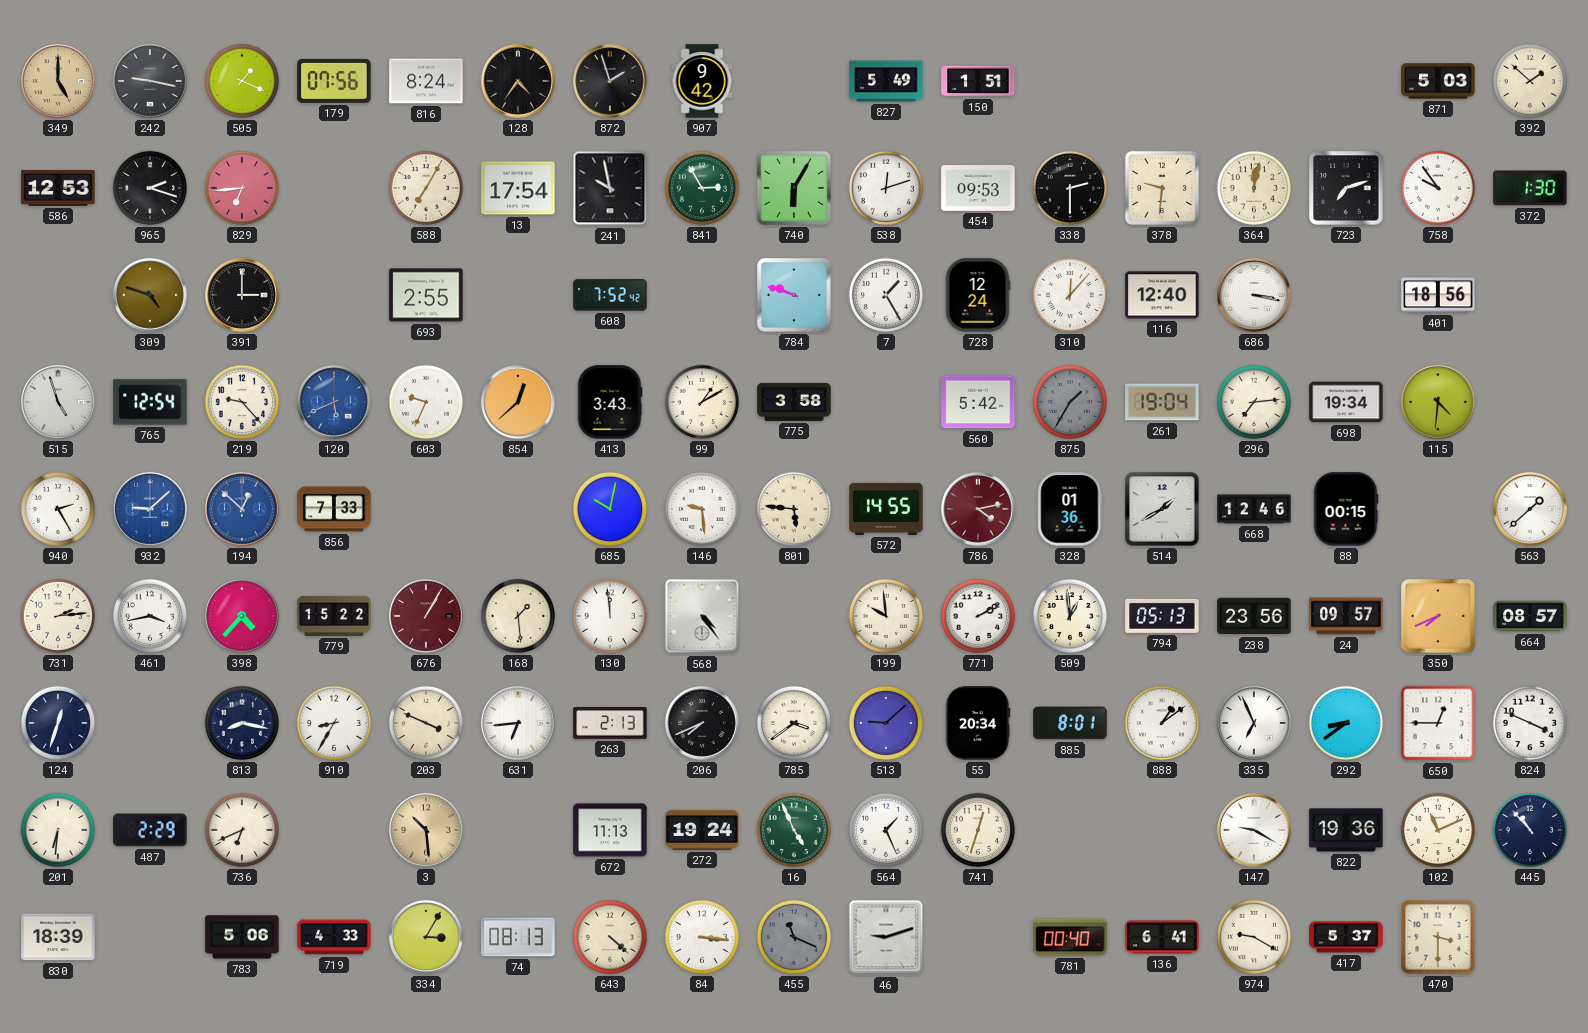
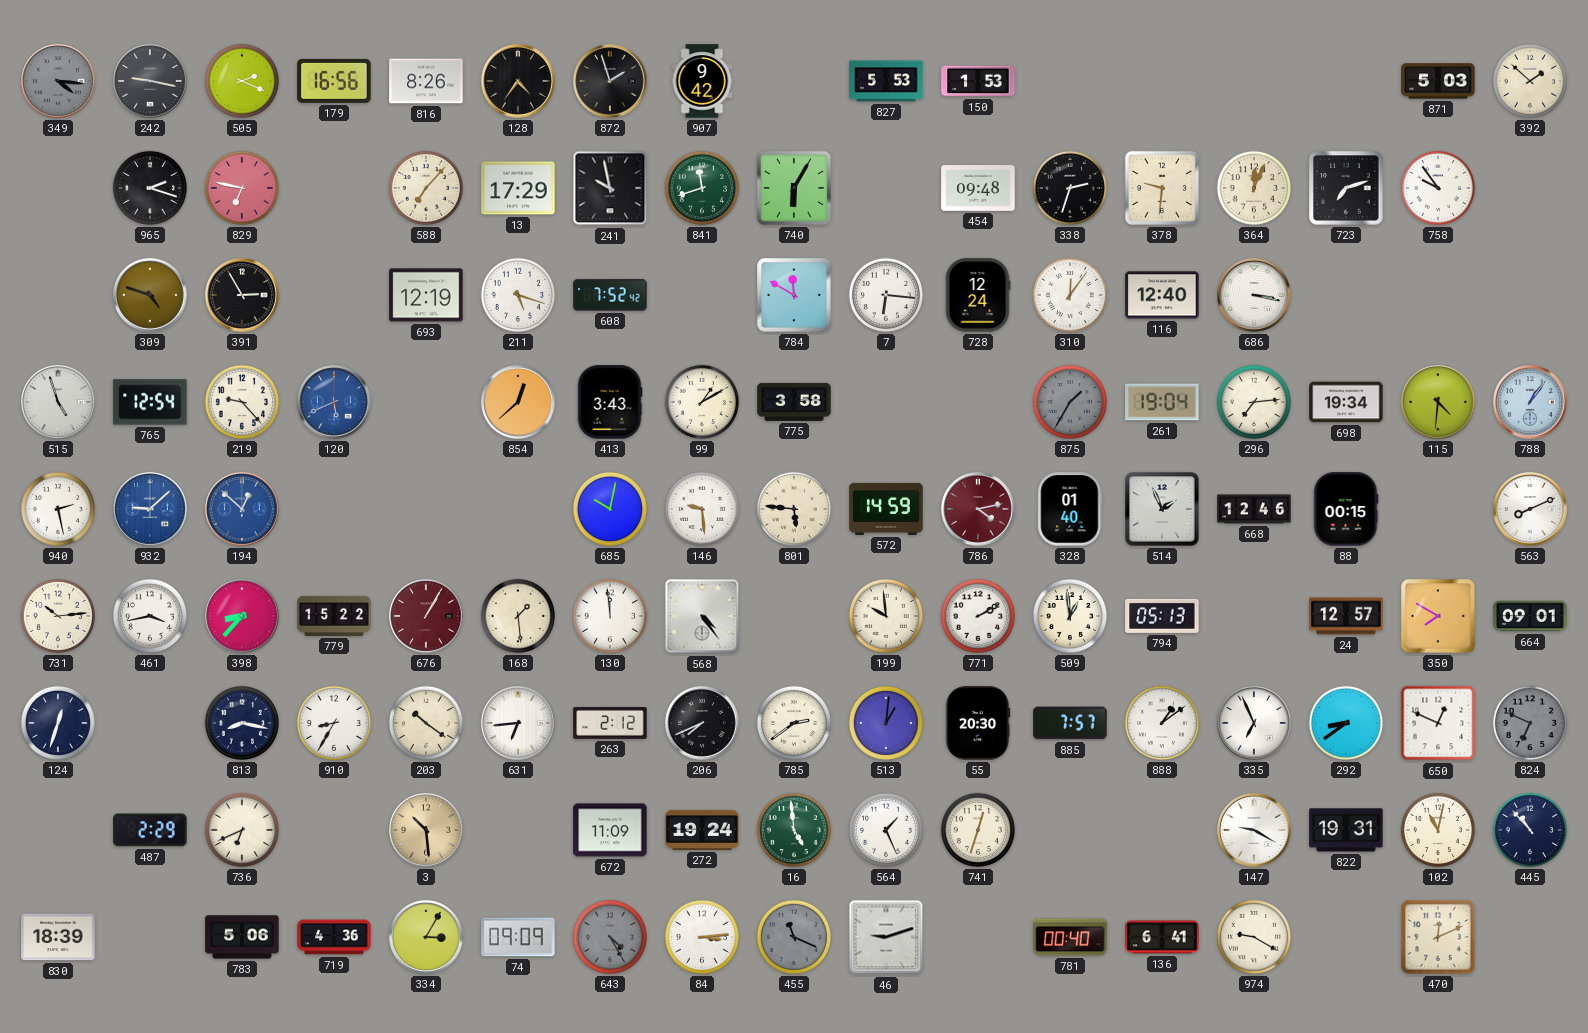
349: 5:00 -> 4:16
349 dial: champagne -> grey
505: 1:19 -> 2:19
179: 07:56 -> 16:56
816: 8:24 -> 8:26
827: 5:49 -> 5:53
150: 1:51 -> 1:53
586: 12:53 -> none
829: 6:44 -> 6:47
588: 7:05 -> 7:07
13: 17:54 -> 17:29
841: 2:55 -> 11:42
538: 12:12 -> none
454: 09:53 -> 09:48
338: 2:30 -> 2:33
364: 12:02 -> 12:04
372: 1:30 -> none
391: 3:00 -> 2:55
693: 2:55 -> 12:19
211: none -> 5:18
784: 9:48 -> 11:50
7: 1:25 -> 6:16
310: 12:07 -> 12:06
401: 18:56 -> none
603: 9:34 -> none
560: 5:42 -> none
788: none -> 1:06
940: 2:25 -> 2:28
856: 7:33 -> none
572: 14:55 -> 14:59
328: 01:36 -> 01:40
514: 1:40 -> 1:56
563: 1:38 -> 8:11
731: 2:14 -> 10:14
398: 4:37 -> 8:37
238: 23:56 -> none
24: 09:57 -> 12:57
350: 7:41 -> 7:50
664: 08:57 -> 09:01
203: 3:49 -> 10:21
263: 2:13 -> 2:12
785: 3:39 -> 2:39
513: 9:08 -> 1:01
55: 20:34 -> 20:30
885: 8:01 -> 7:57
650: 12:45 -> 12:49
824: 3:49 -> 6:49
824 dial: white -> grey
201: 6:31 -> none
672: 11:13 -> 11:09
16: 4:56 -> 4:59
822: 19:36 -> 19:31
102: 11:11 -> 11:02
719: 4:33 -> 4:36
74: 08:13 -> 09:09
643: 4:22 -> 4:25
643 dial: cream -> grey
84: 3:16 -> 3:14
417: 5:37 -> none
470: 3:30 -> 12:11
